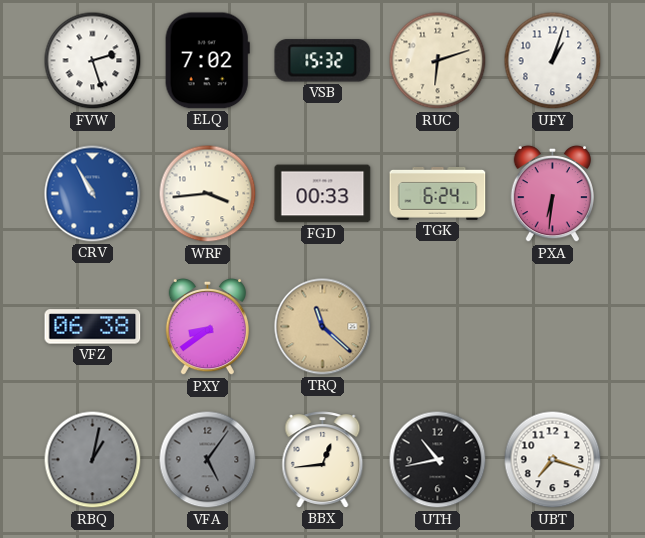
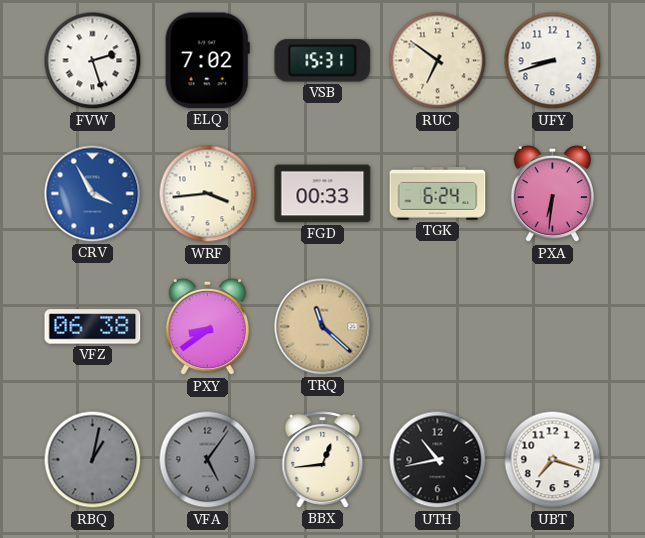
VSB: 15:32 -> 15:31
RUC: 6:12 -> 6:51
UFY: 1:03 -> 8:42
CRV: 10:55 -> 3:55
